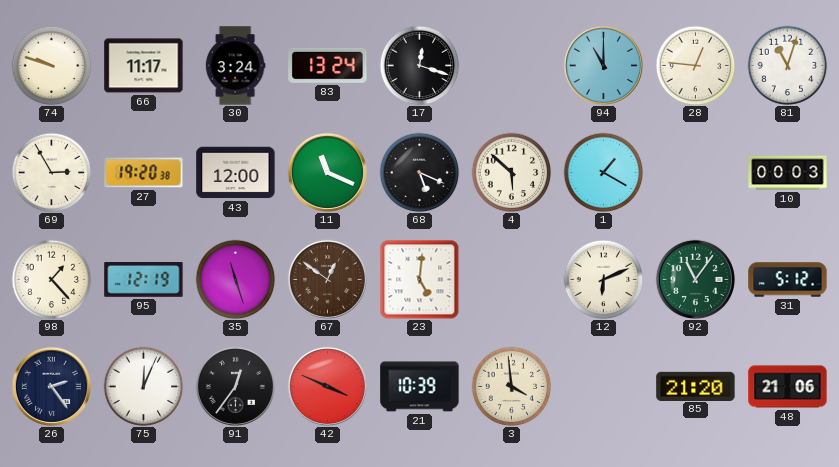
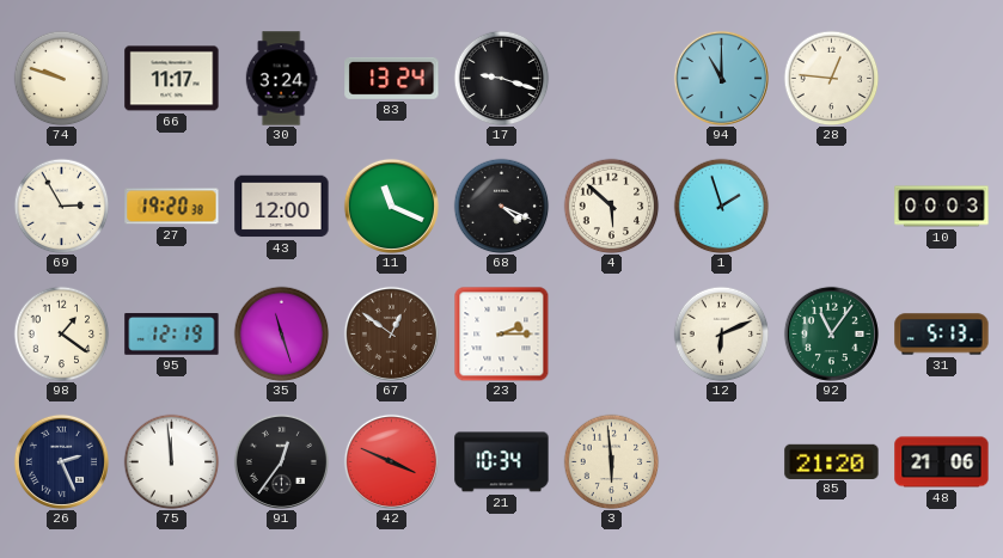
17: 12:18 -> 9:18
81: 11:03 -> none
68: 5:19 -> 4:19
1: 1:20 -> 1:57
98: 1:23 -> 1:21
23: 5:01 -> 2:15
31: 5:12 -> 5:13
26: 2:24 -> 2:26
75: 12:04 -> 11:59
21: 10:39 -> 10:34
3: 3:59 -> 5:59
